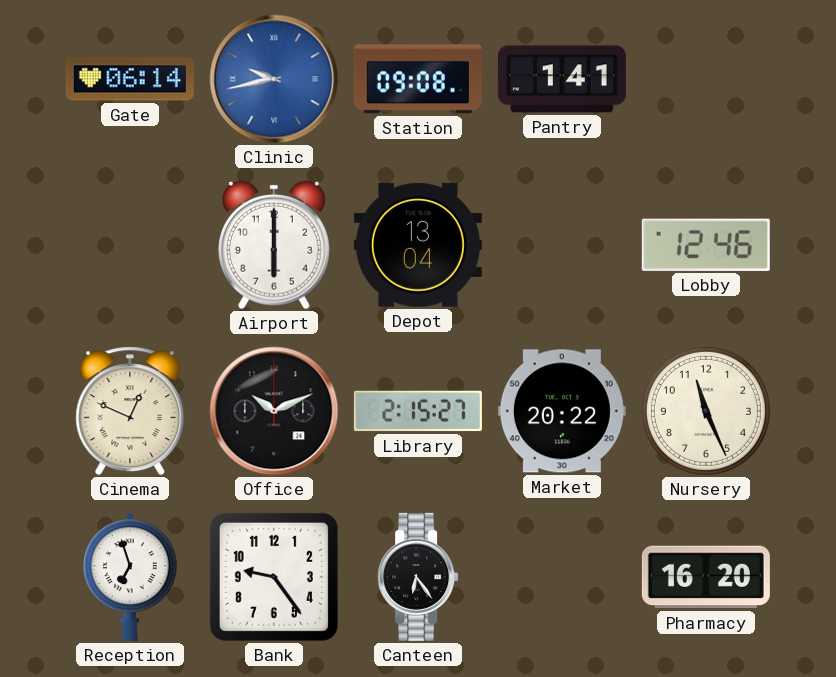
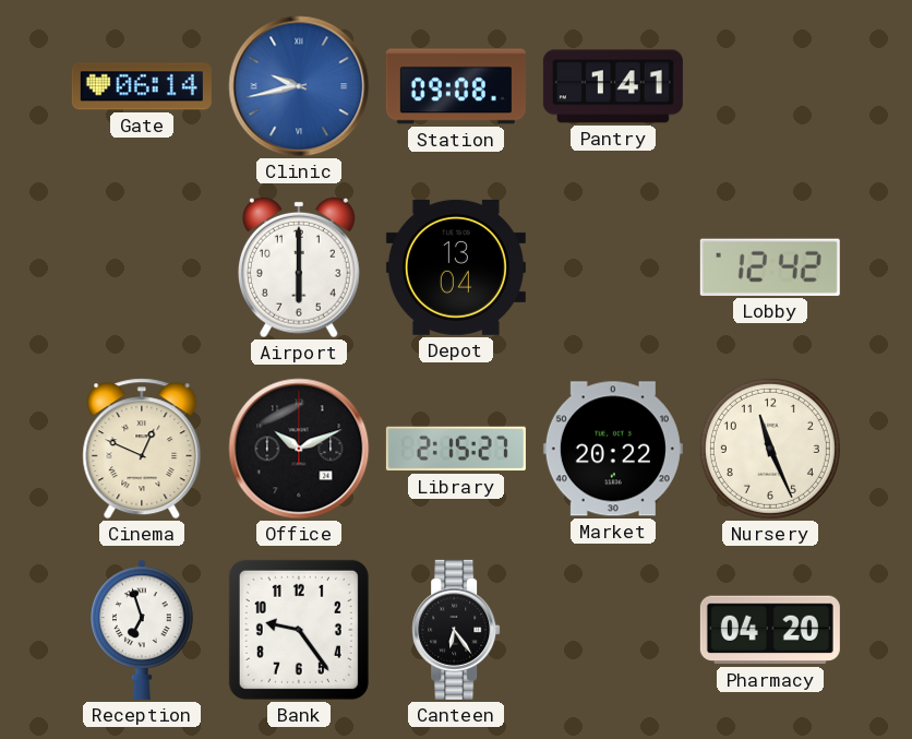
Lobby: 12:46 -> 12:42
Pharmacy: 16:20 -> 04:20
